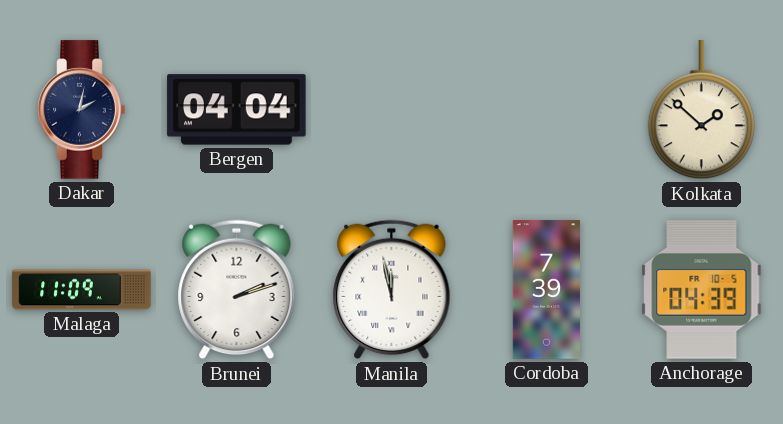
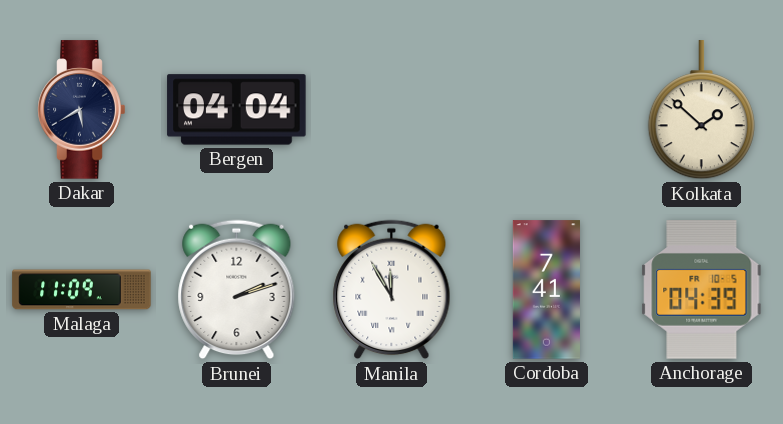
Dakar: 2:02 -> 5:40
Manila: 11:58 -> 11:55
Cordoba: 7:39 -> 7:41
